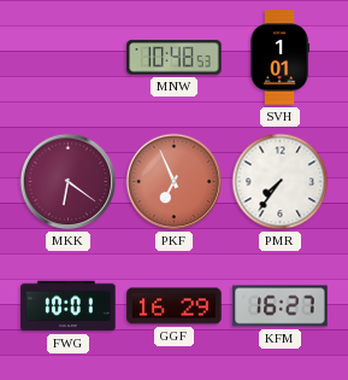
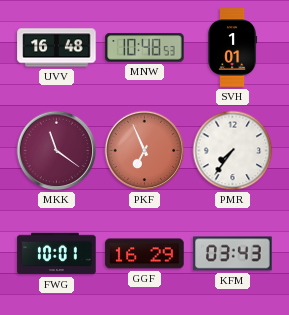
UVV: none -> 16:48
MKK: 6:21 -> 11:21
KFM: 16:27 -> 03:43
